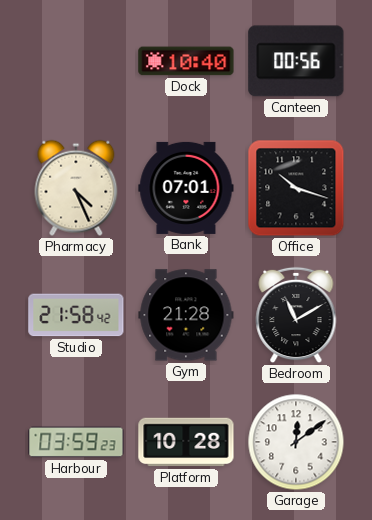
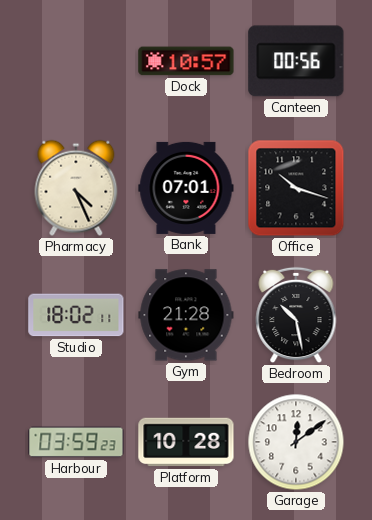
Dock: 10:40 -> 10:57
Studio: 21:58 -> 18:02
Bedroom: 11:10 -> 10:28
